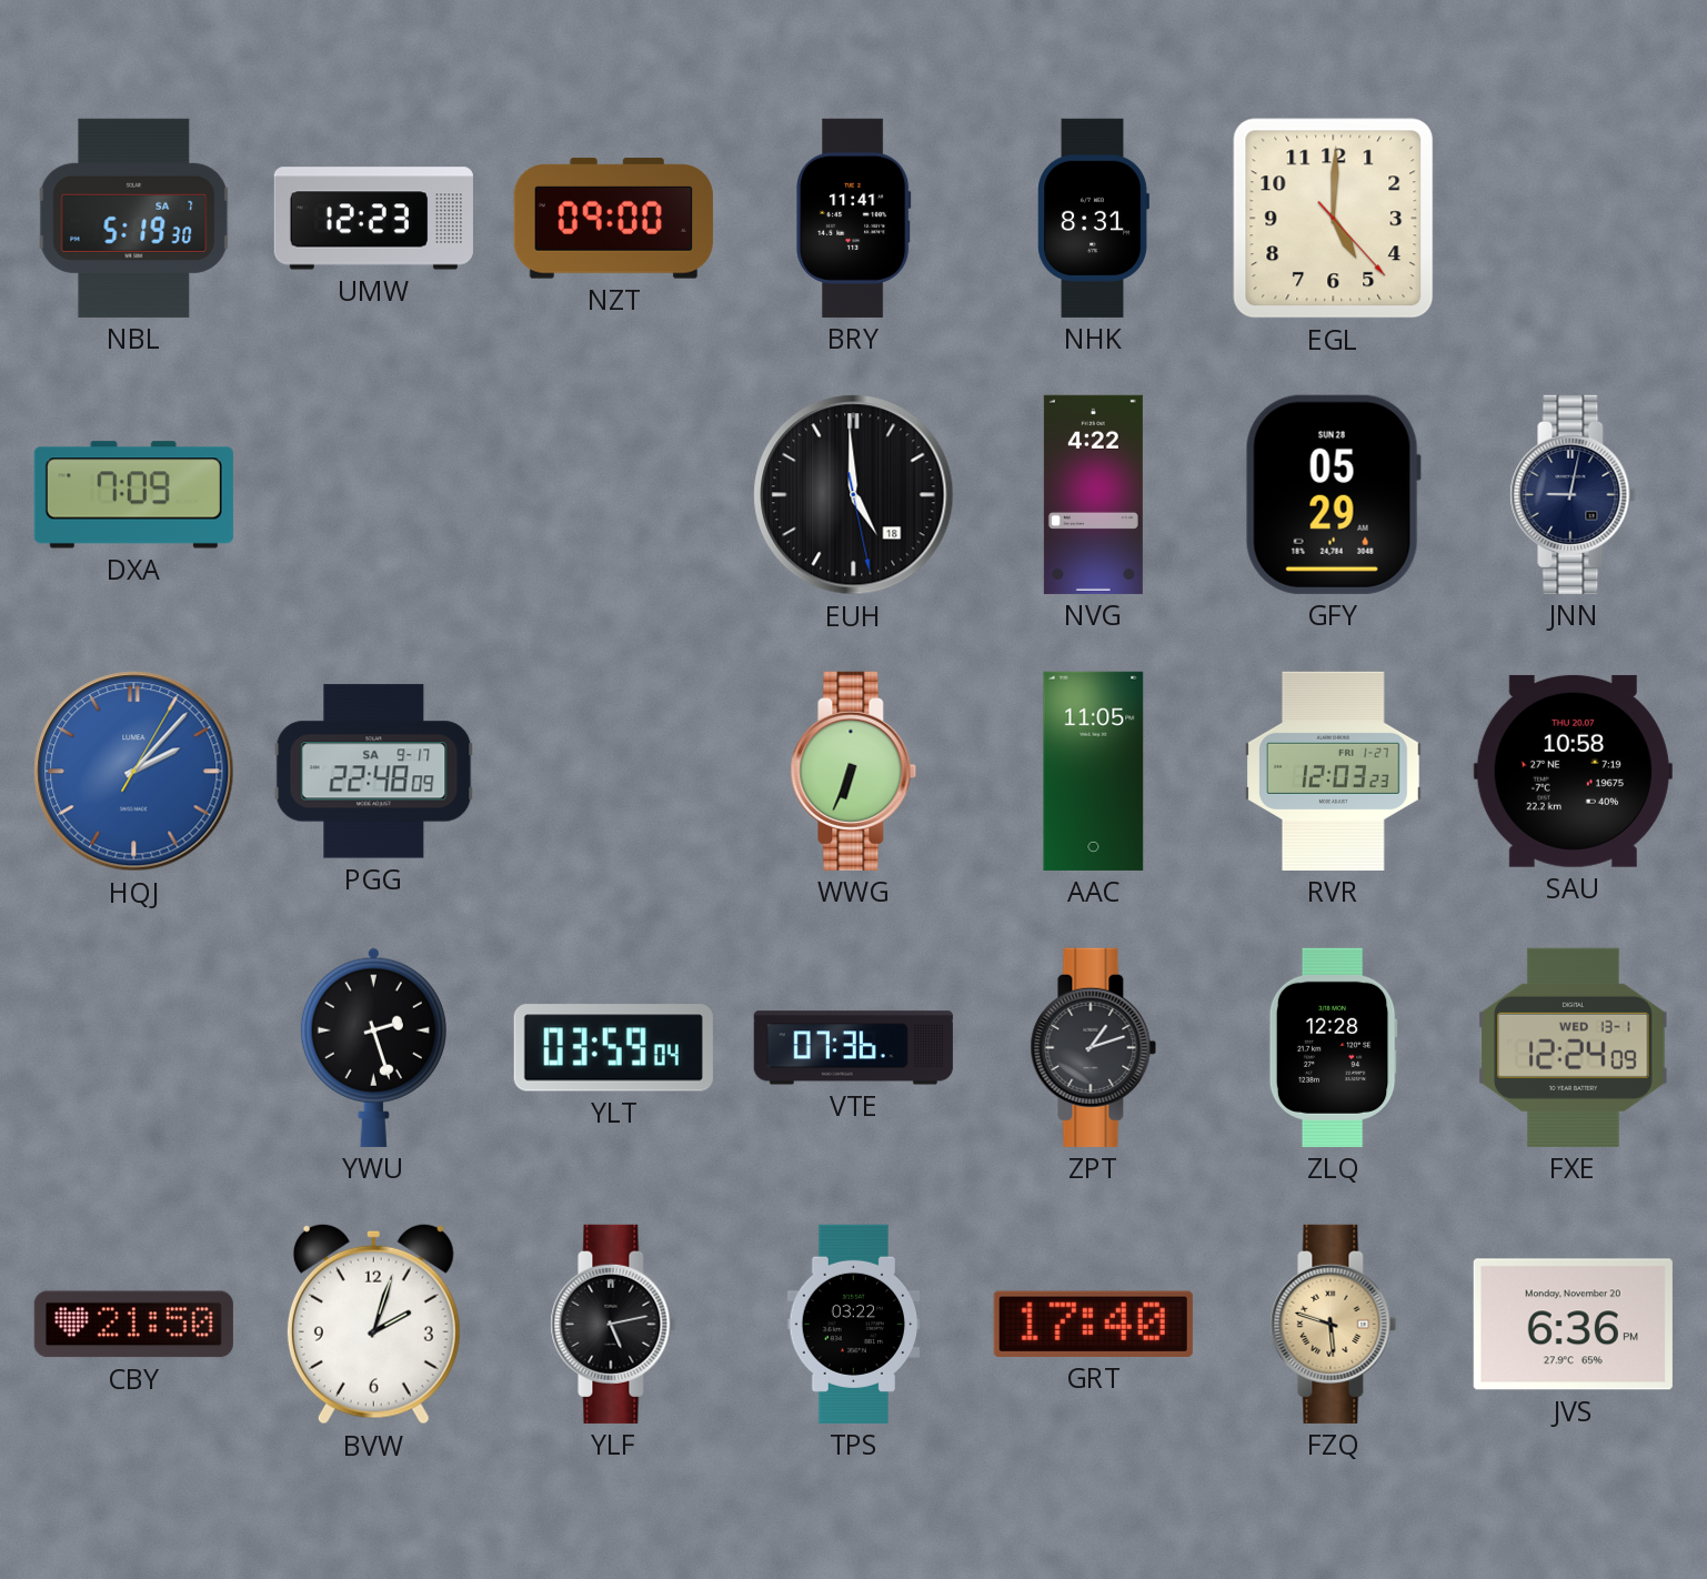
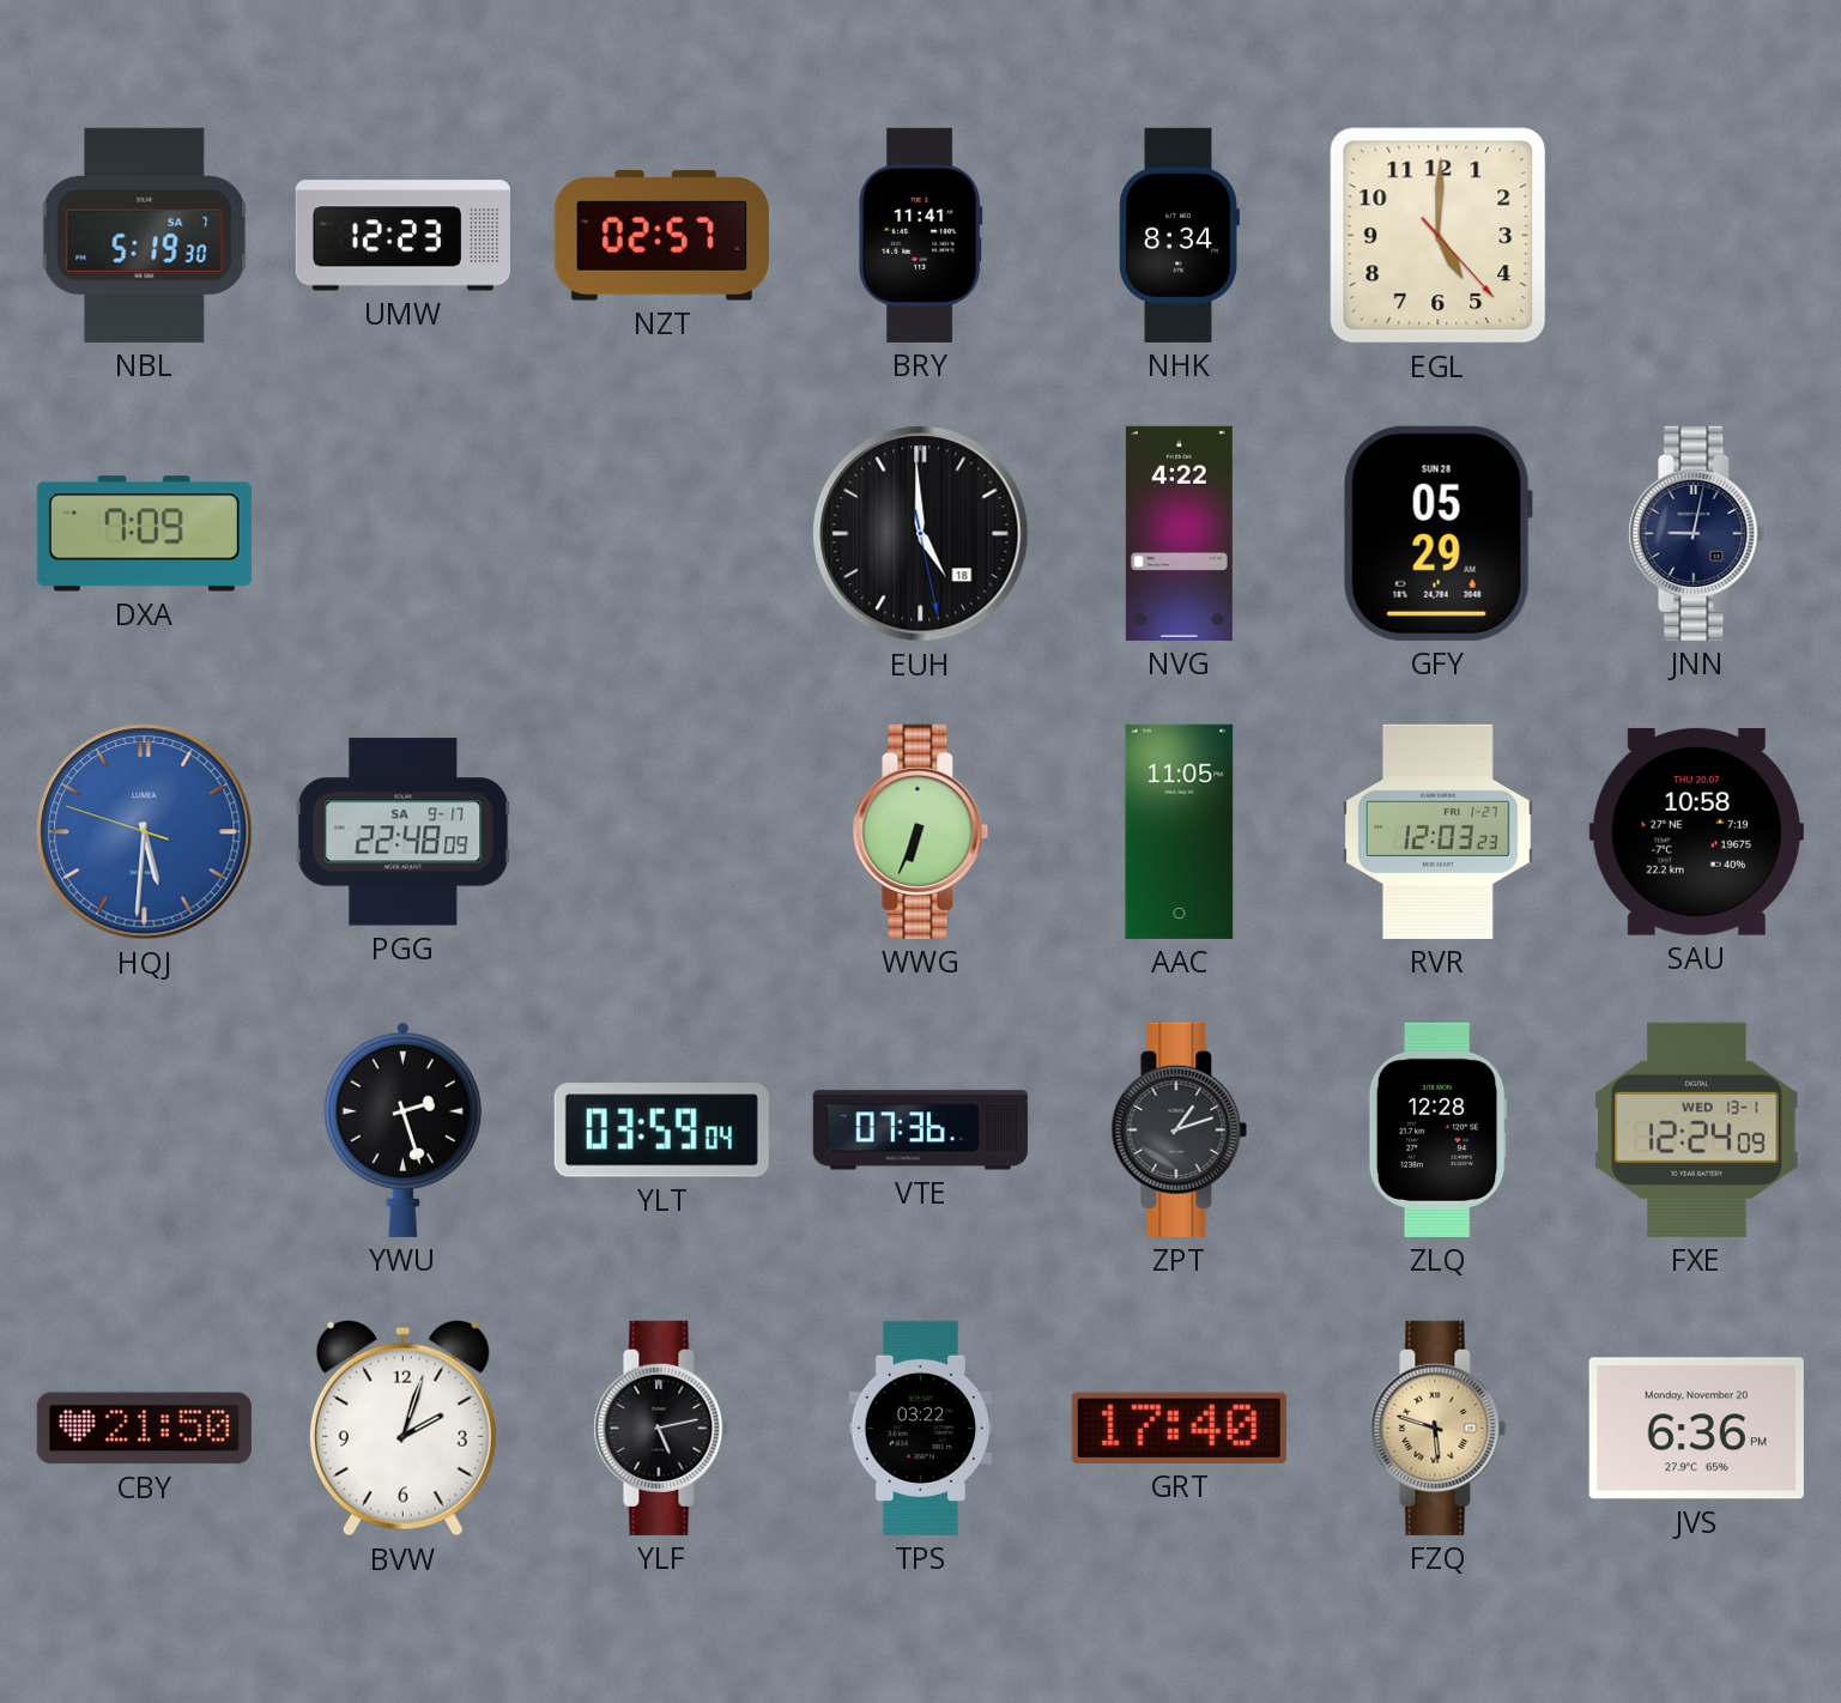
NZT: 09:00 -> 02:57
NHK: 8:31 -> 8:34
HQJ: 2:07 -> 5:30
